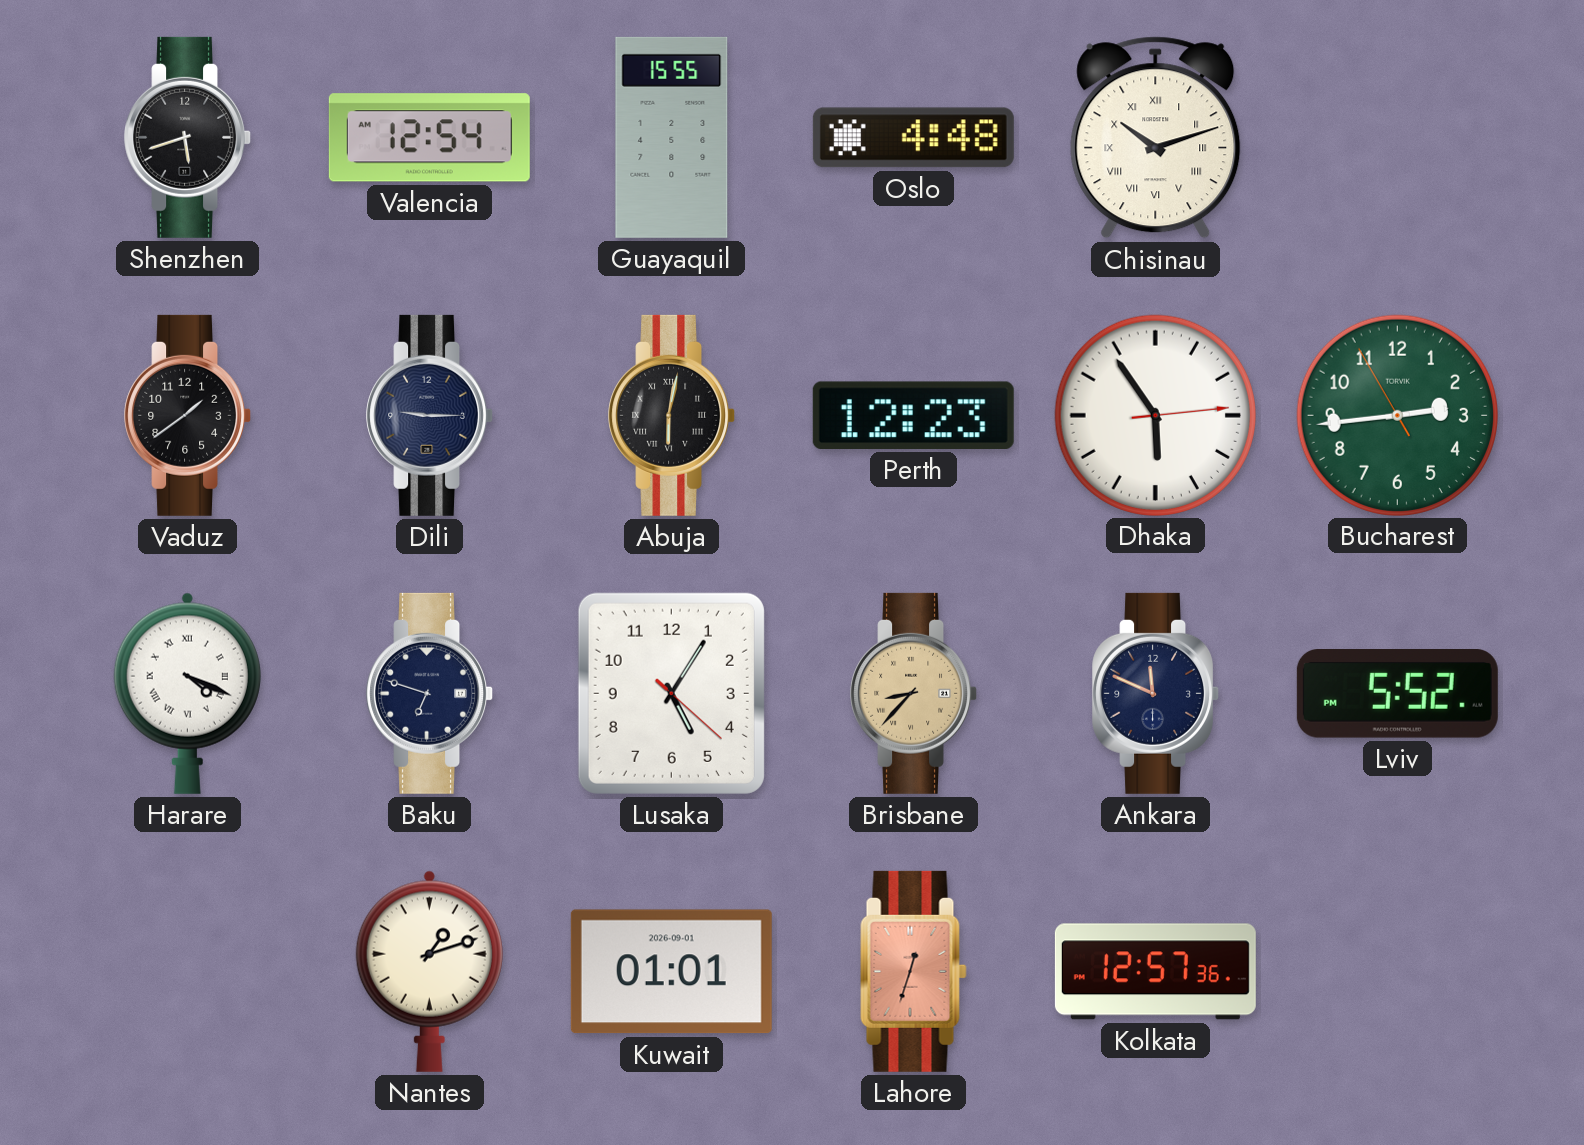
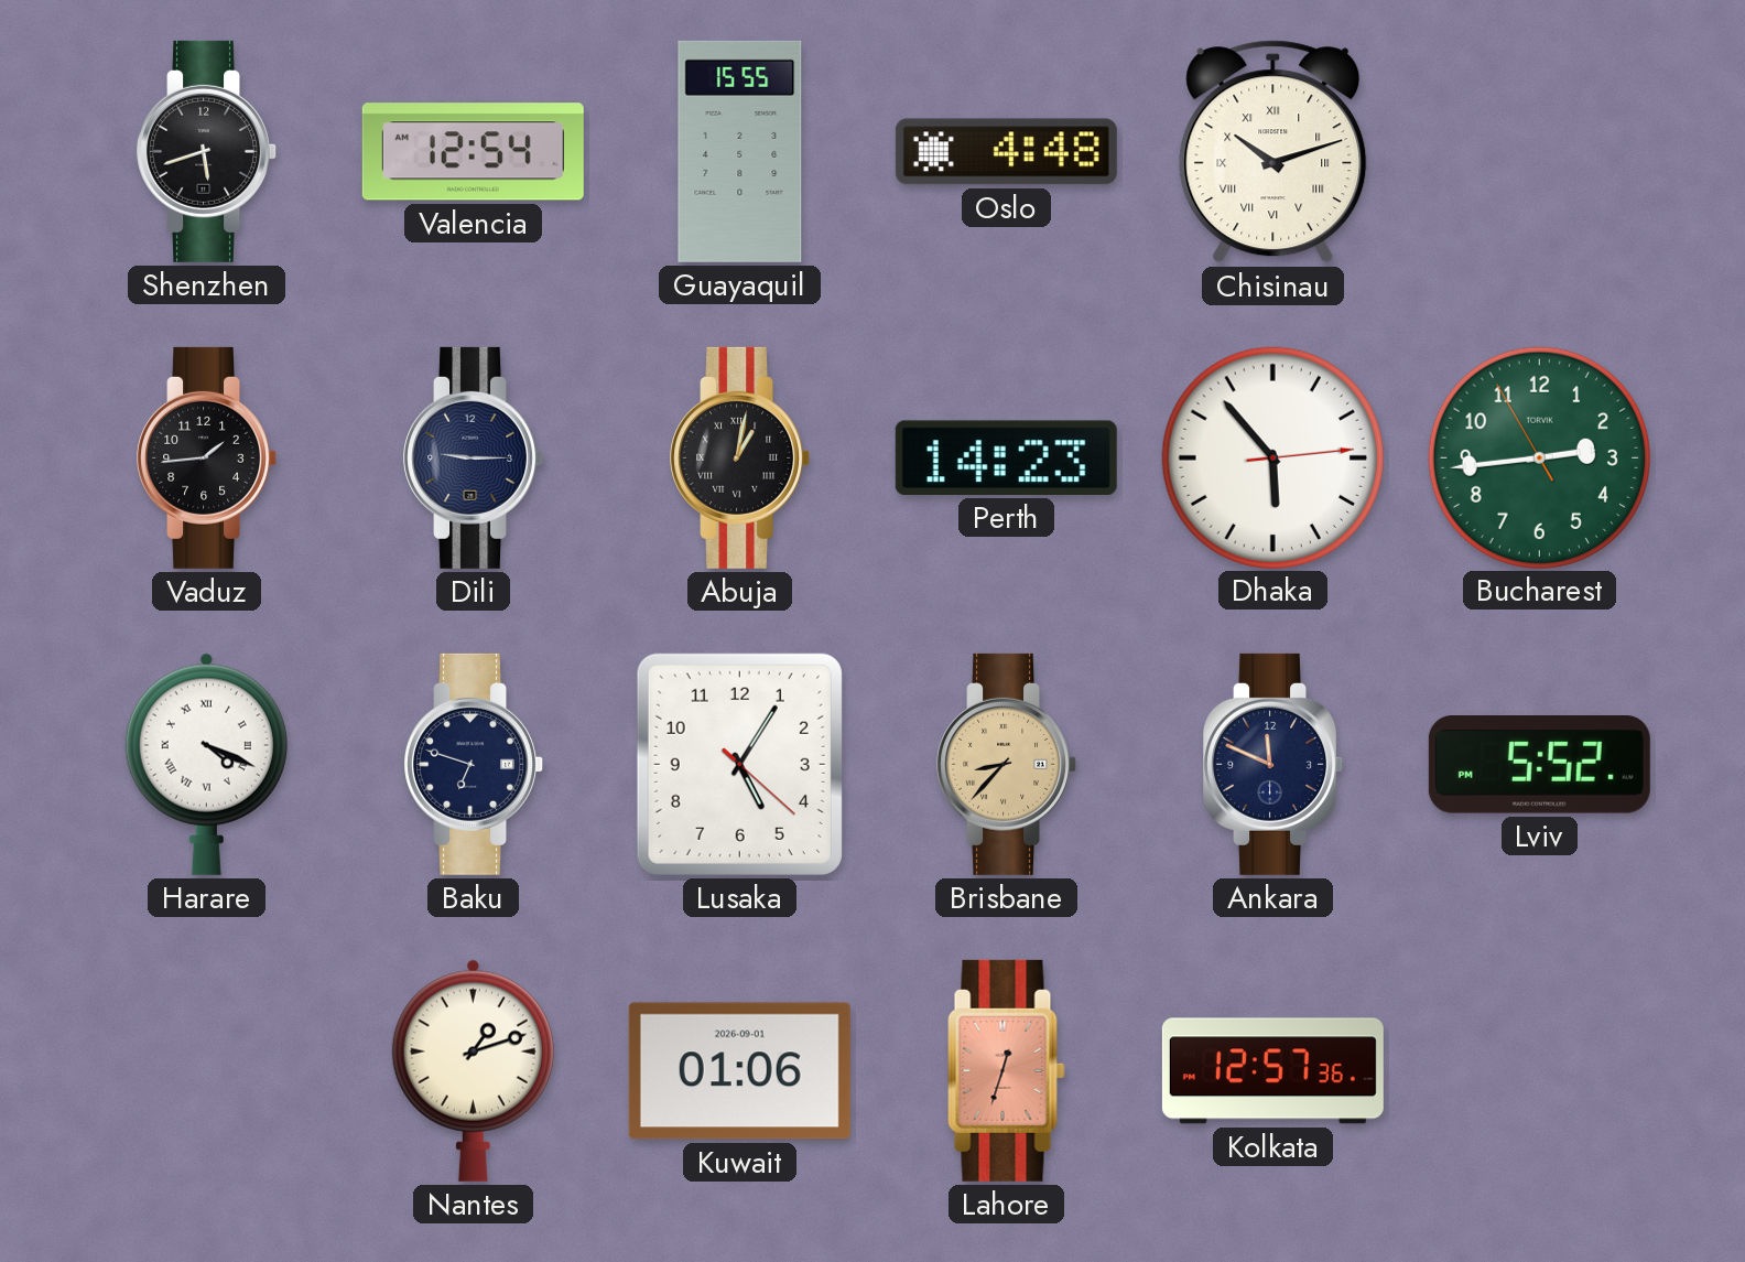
Vaduz: 1:39 -> 1:44
Abuja: 6:02 -> 1:02
Perth: 12:23 -> 14:23
Dhaka: 5:54 -> 5:53
Kuwait: 01:01 -> 01:06
